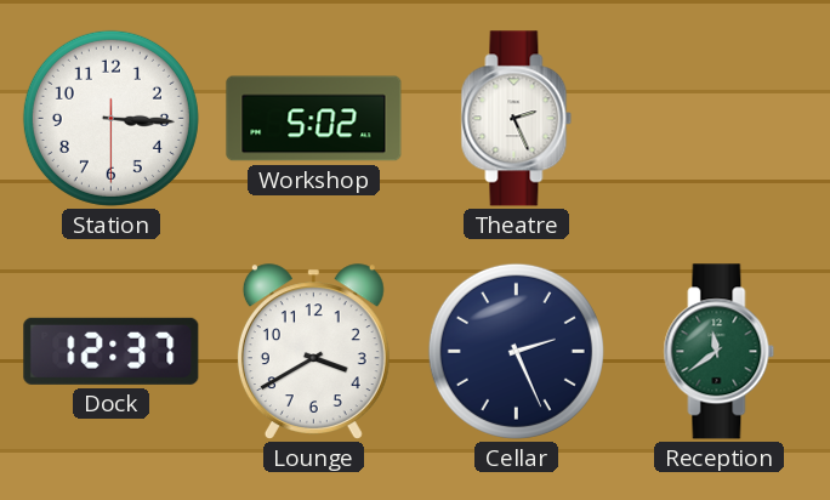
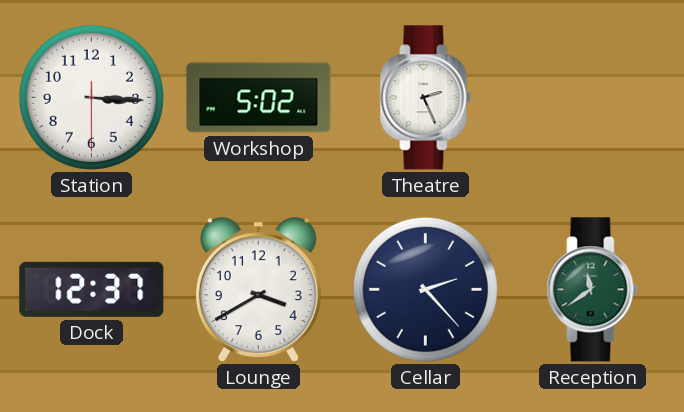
Cellar: 2:26 -> 2:23
